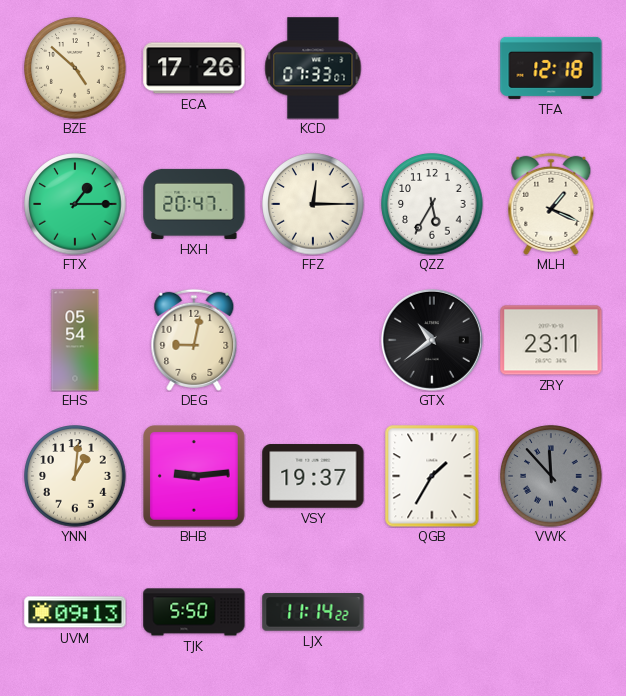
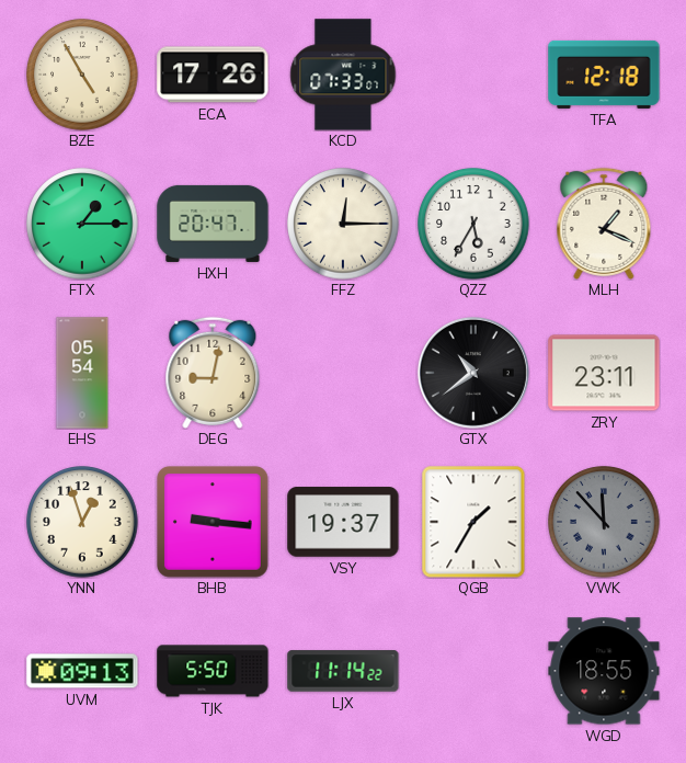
BZE: 4:52 -> 4:55
YNN: 1:01 -> 12:57
BHB: 9:14 -> 9:16
WGD: none -> 18:55
